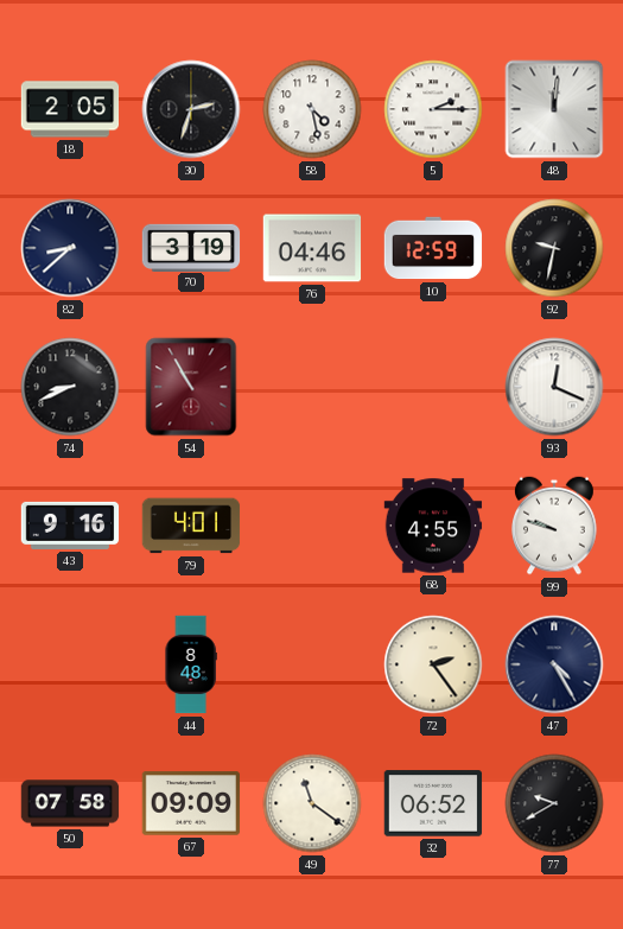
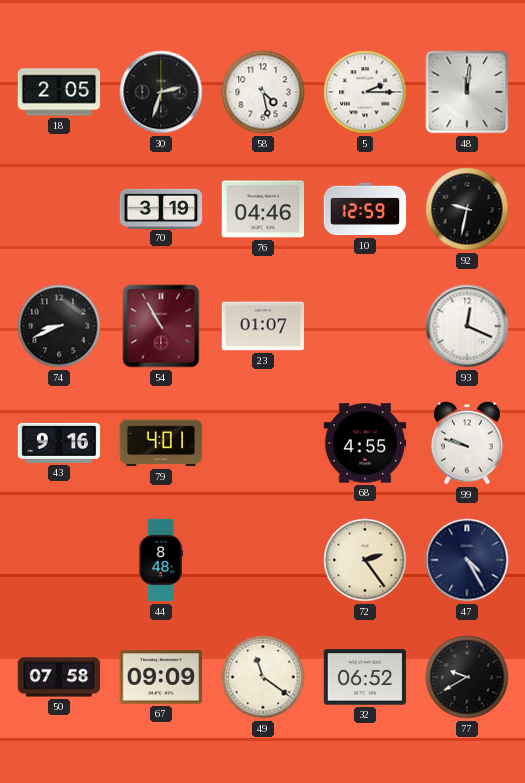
82: 8:38 -> none
23: none -> 01:07
